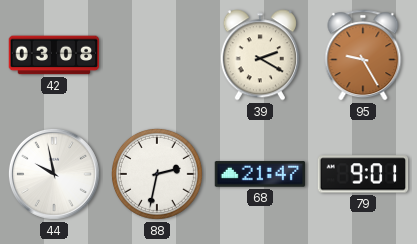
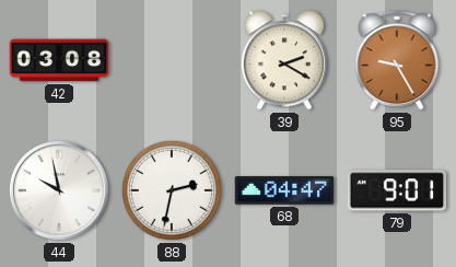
68: 21:47 -> 04:47
